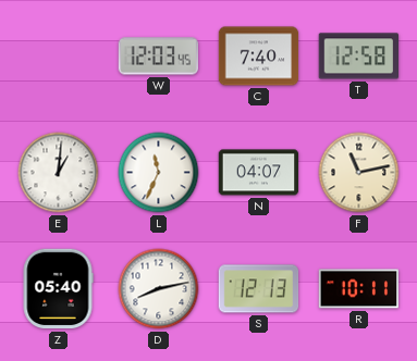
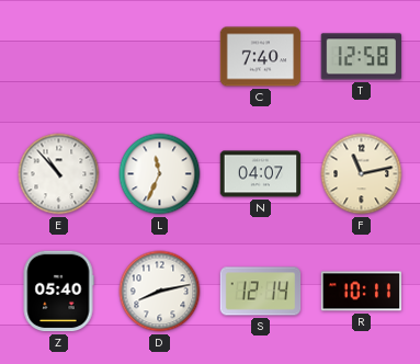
W: 12:03 -> none
E: 1:01 -> 10:53
S: 12:13 -> 12:14
